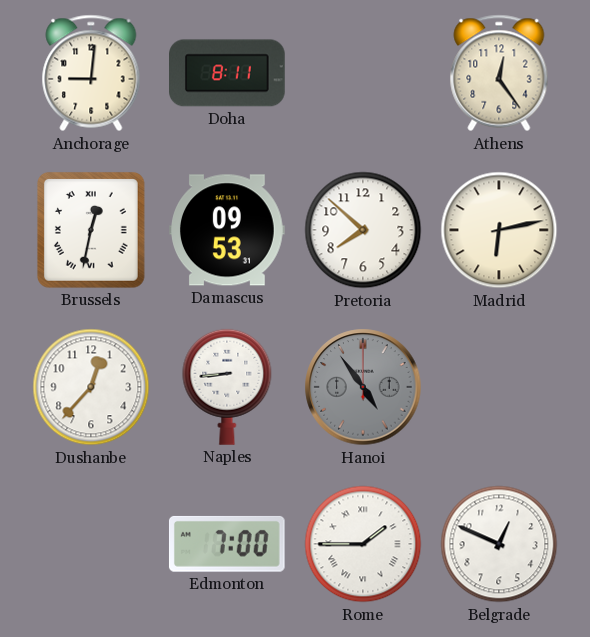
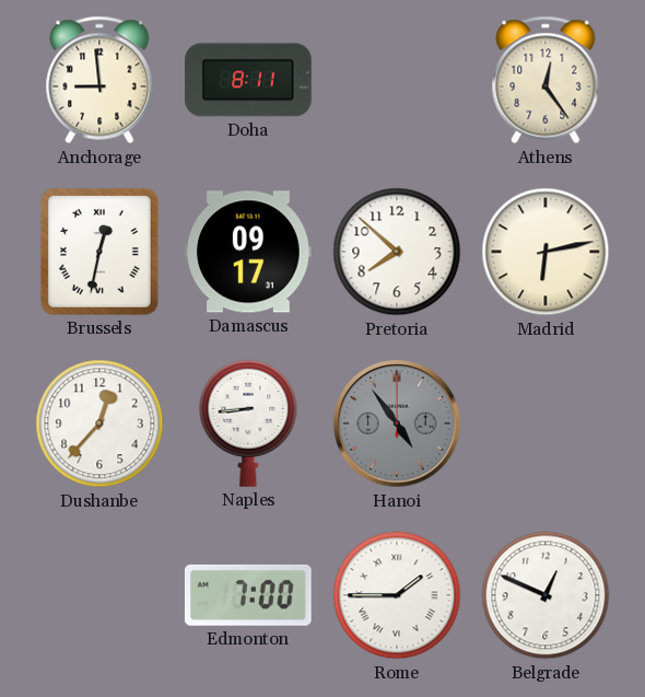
Anchorage: 9:01 -> 8:59
Damascus: 09:53 -> 09:17
